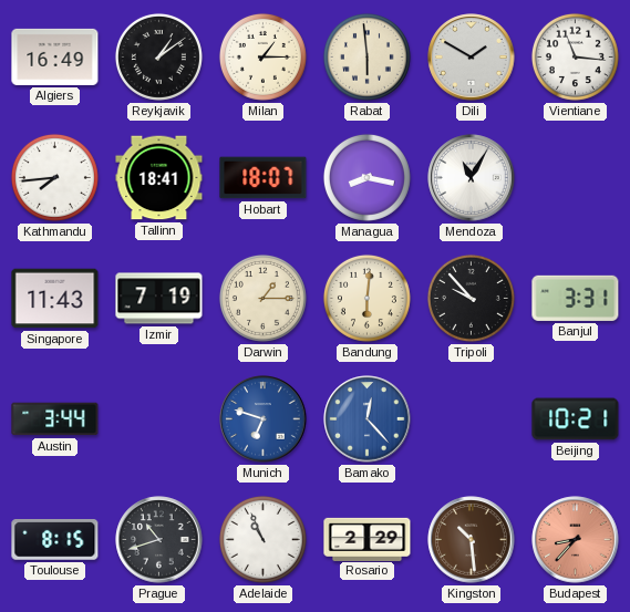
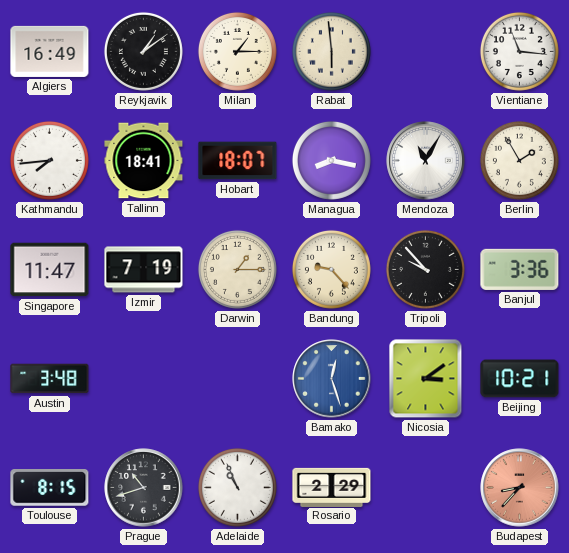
Dili: 1:50 -> none
Berlin: none -> 1:55
Singapore: 11:43 -> 11:47
Bandung: 6:01 -> 9:23
Banjul: 3:31 -> 3:36
Austin: 3:44 -> 3:48
Munich: 6:48 -> none
Bamako: 12:23 -> 12:27
Nicosia: none -> 3:09
Kingston: 10:29 -> none
